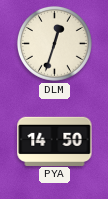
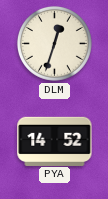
PYA: 14:50 -> 14:52
